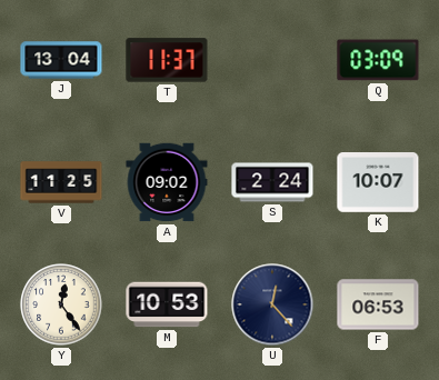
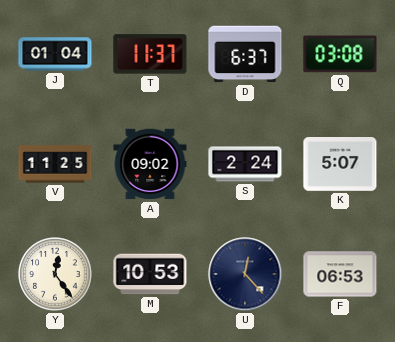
J: 13:04 -> 01:04
D: none -> 6:37
Q: 03:09 -> 03:08
K: 10:07 -> 5:07
